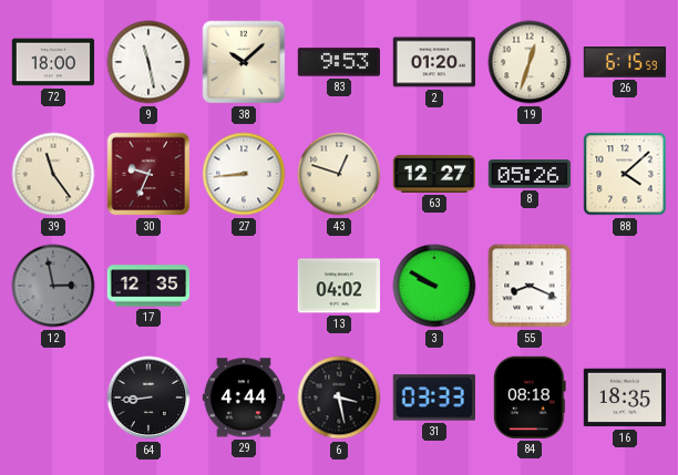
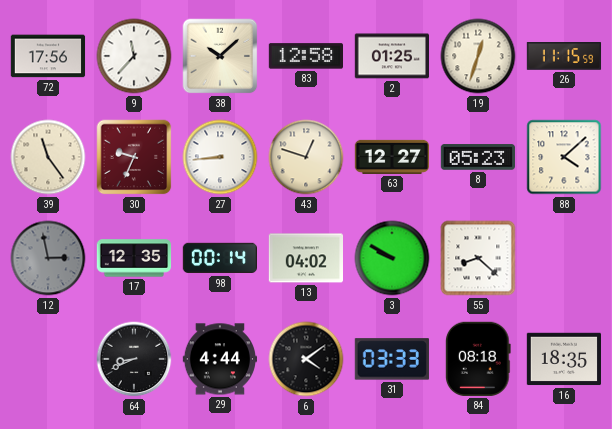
72: 18:00 -> 17:56
9: 11:28 -> 11:37
83: 9:53 -> 12:58
2: 01:20 -> 01:25
26: 6:15 -> 11:15
8: 05:26 -> 05:23
98: none -> 00:14
55: 8:19 -> 8:22
64: 8:44 -> 8:41
6: 3:28 -> 4:09
